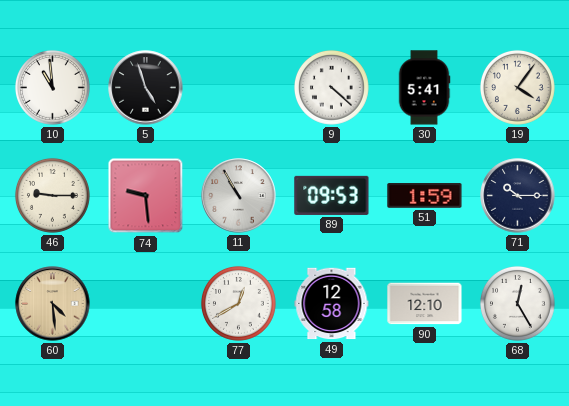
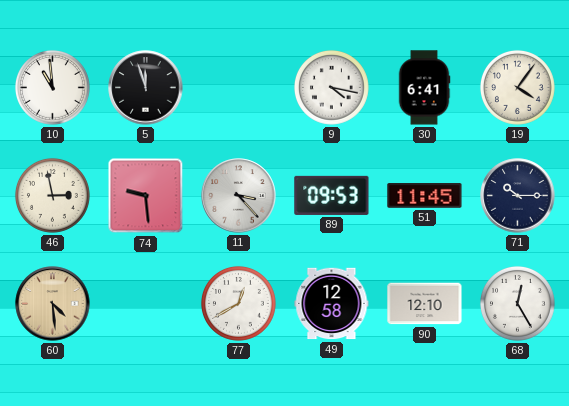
5: 4:57 -> 11:57
9: 4:22 -> 4:17
30: 5:41 -> 6:41
46: 9:15 -> 2:58
11: 10:55 -> 3:23
51: 1:59 -> 11:45
